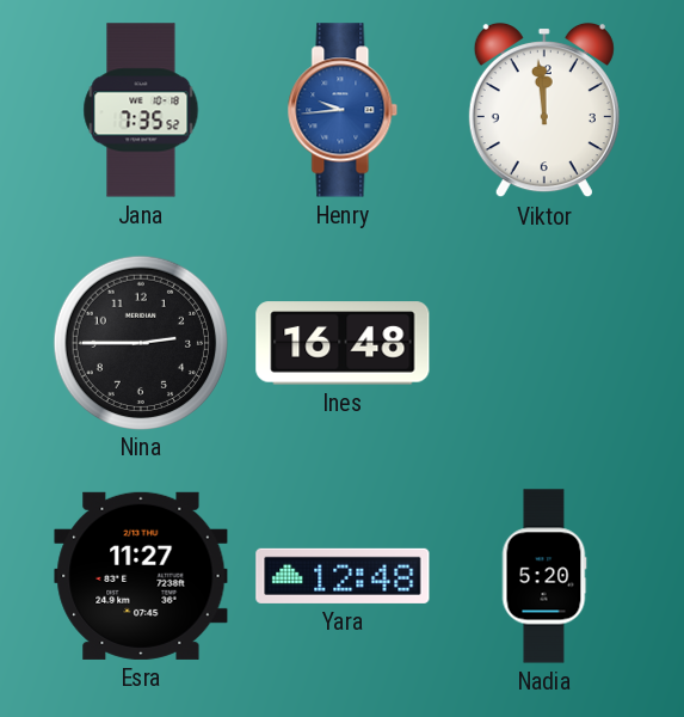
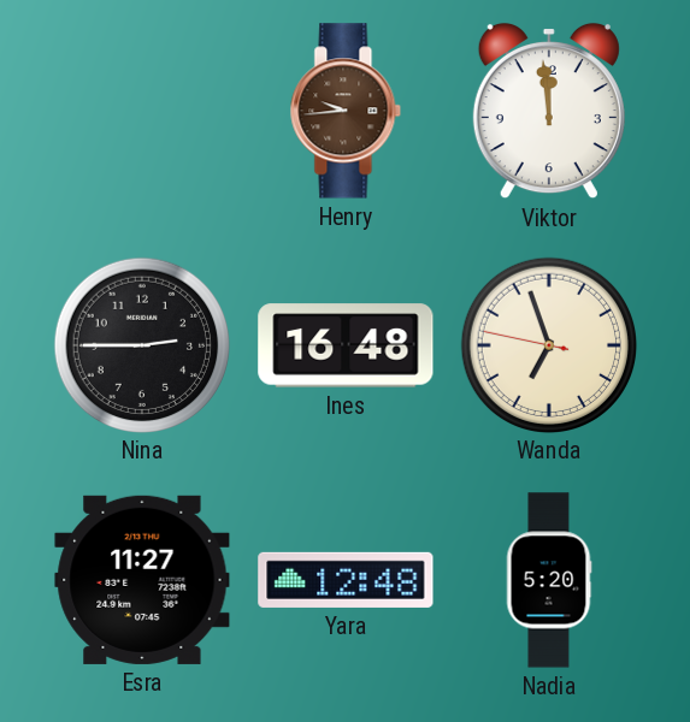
Jana: 7:35 -> none
Henry dial: blue -> brown
Wanda: none -> 6:56
